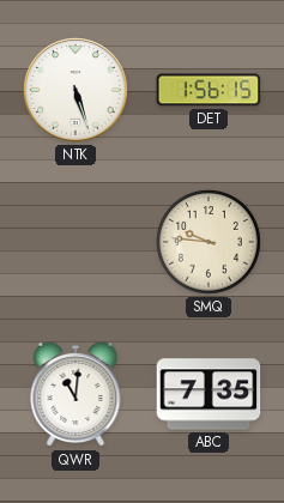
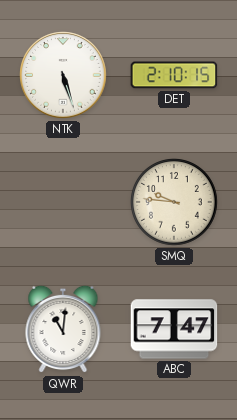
DET: 1:56 -> 2:10
ABC: 7:35 -> 7:47
